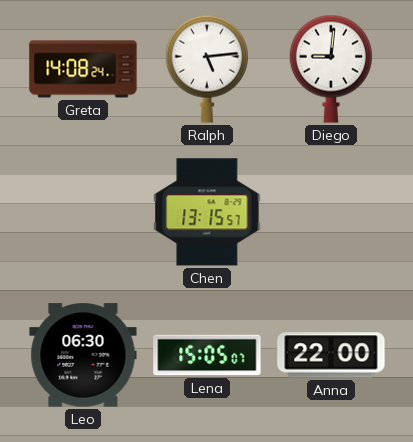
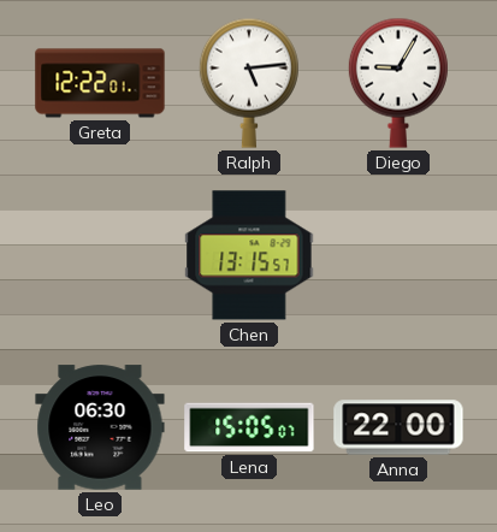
Greta: 14:08 -> 12:22
Diego: 9:01 -> 9:05
